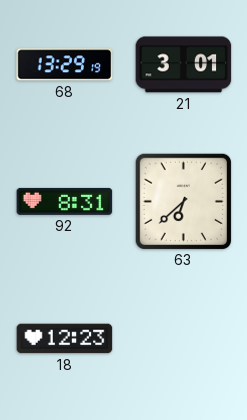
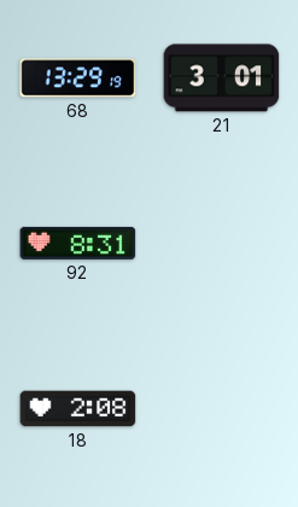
63: 6:38 -> none
18: 12:23 -> 2:08
